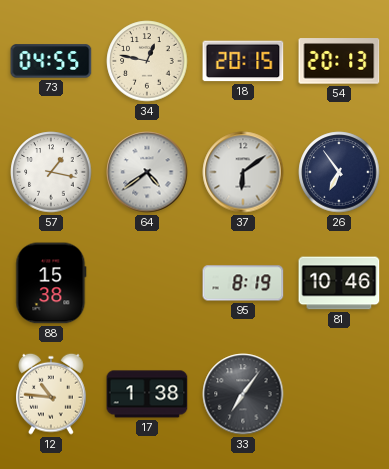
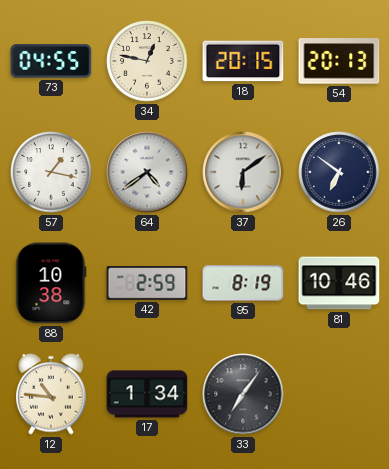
26: 6:54 -> 6:51
88: 15:38 -> 10:38
42: none -> 2:59
17: 1:38 -> 1:34
